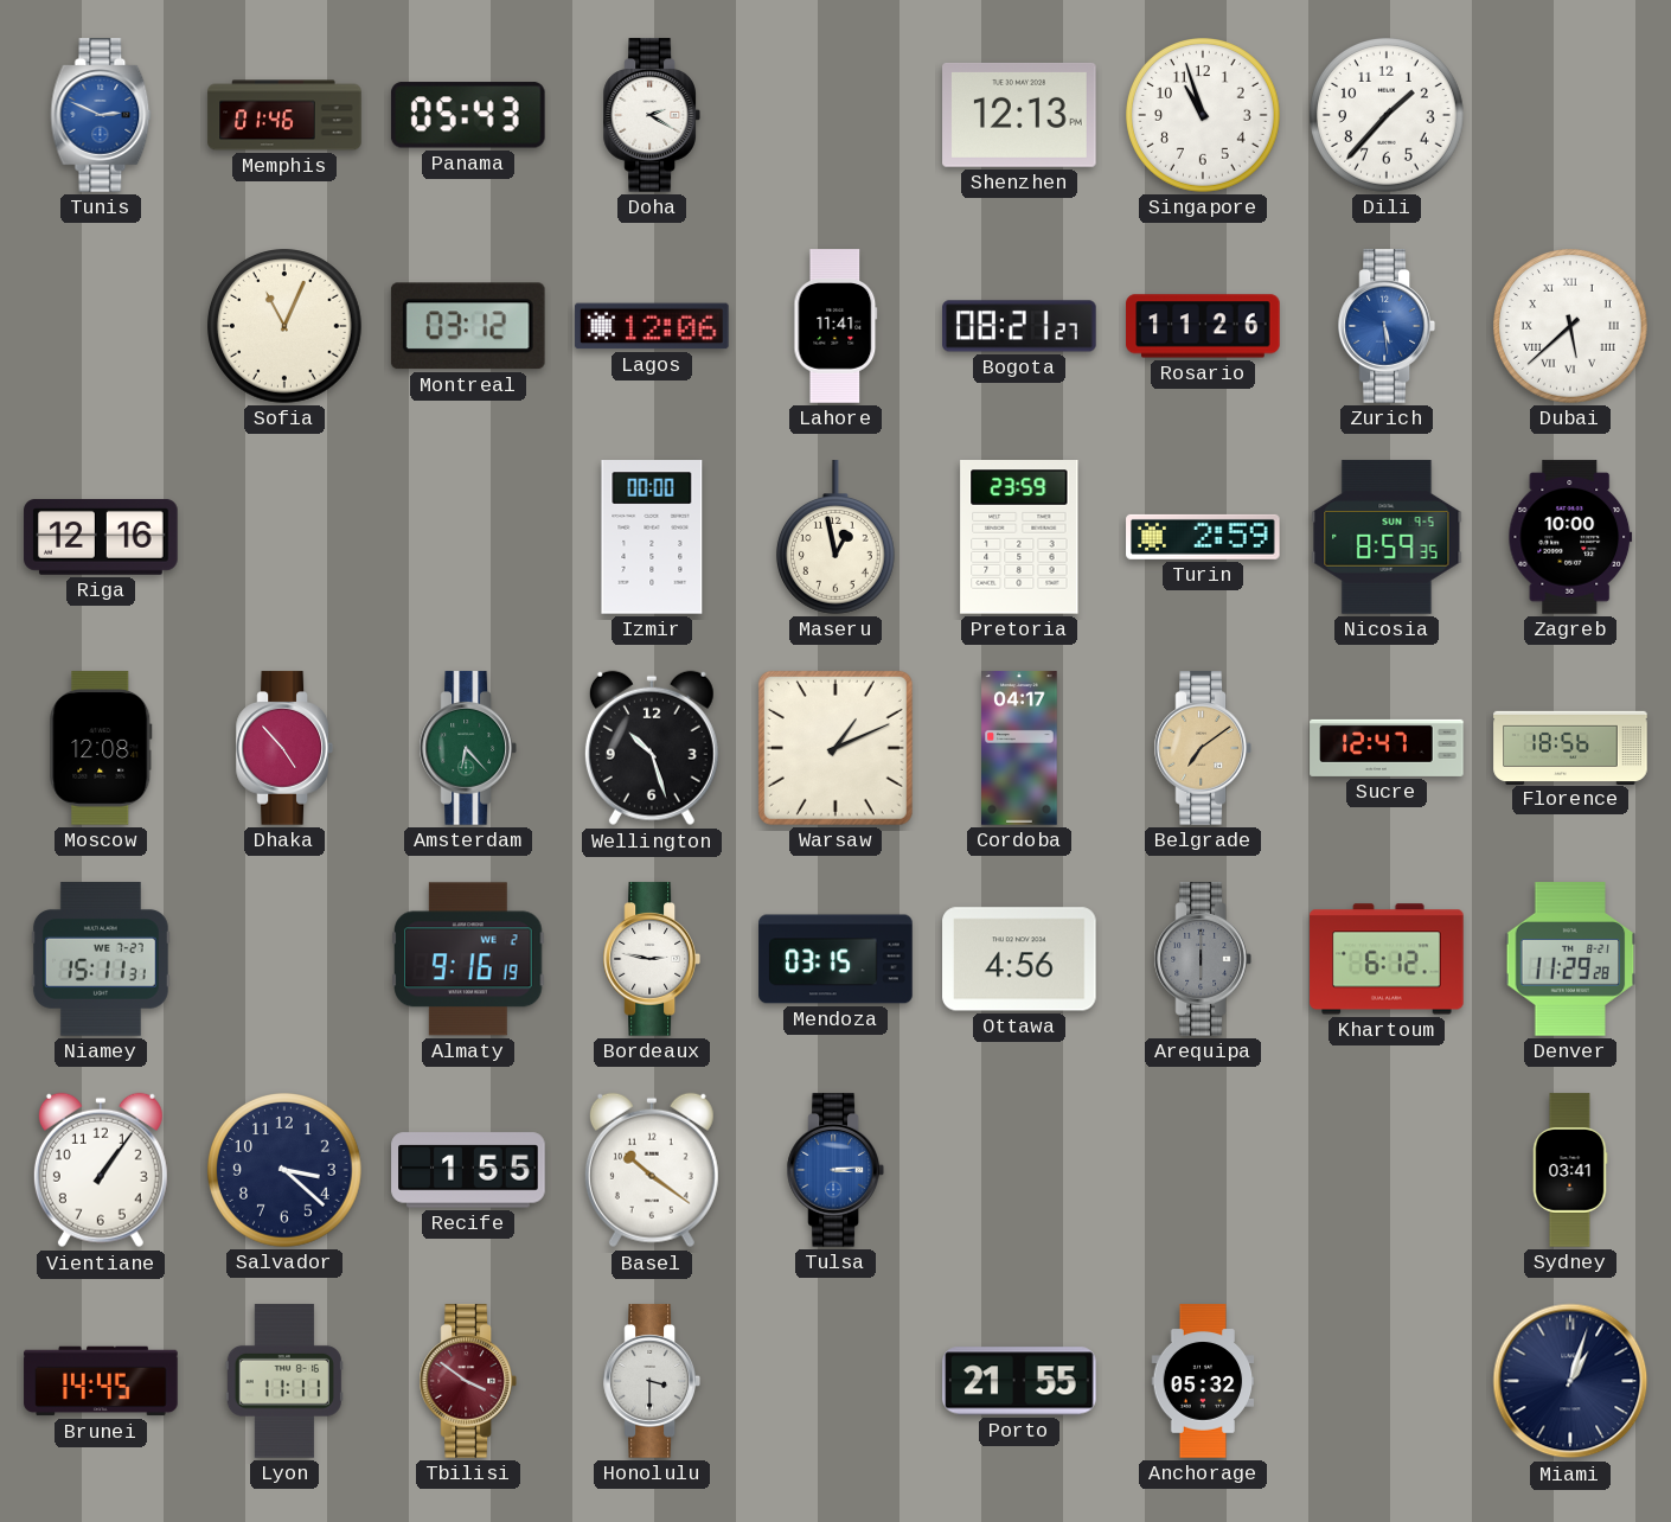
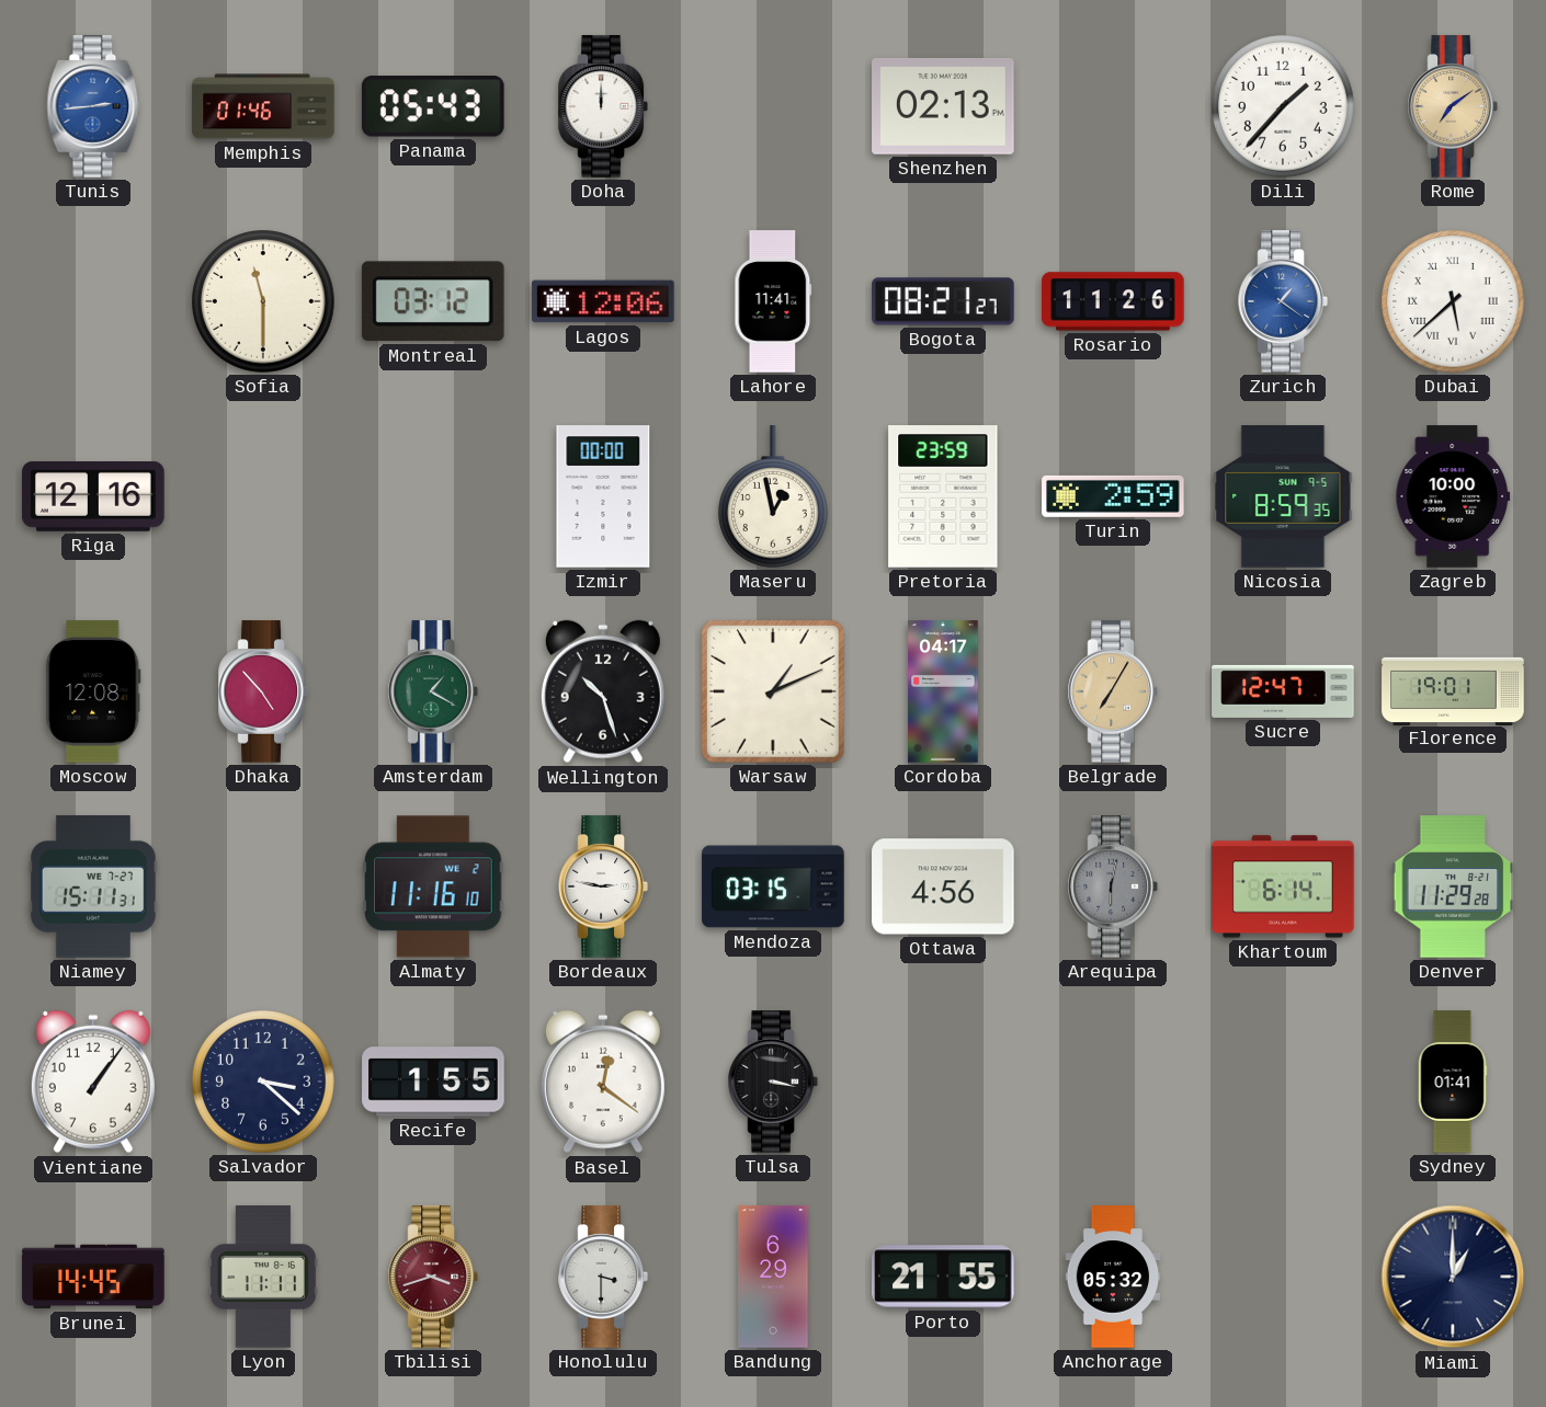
Tunis: 2:49 -> 2:44
Doha: 2:20 -> 12:00
Shenzhen: 12:13 -> 02:13
Singapore: 10:57 -> none
Rome: none -> 7:09
Sofia: 11:04 -> 11:30
Zurich: 5:29 -> 1:21
Amsterdam: 6:23 -> 1:20
Belgrade: 7:09 -> 7:05
Florence: 18:56 -> 19:01
Almaty: 9:16 -> 11:16
Arequipa: 6:00 -> 6:02
Khartoum: 6:12 -> 6:14
Basel: 10:21 -> 12:21
Tulsa: 3:14 -> 3:17
Tulsa dial: blue -> black
Sydney: 03:41 -> 01:41
Tbilisi: 3:51 -> 3:42
Bandung: none -> 6:29
Miami: 1:03 -> 1:00
